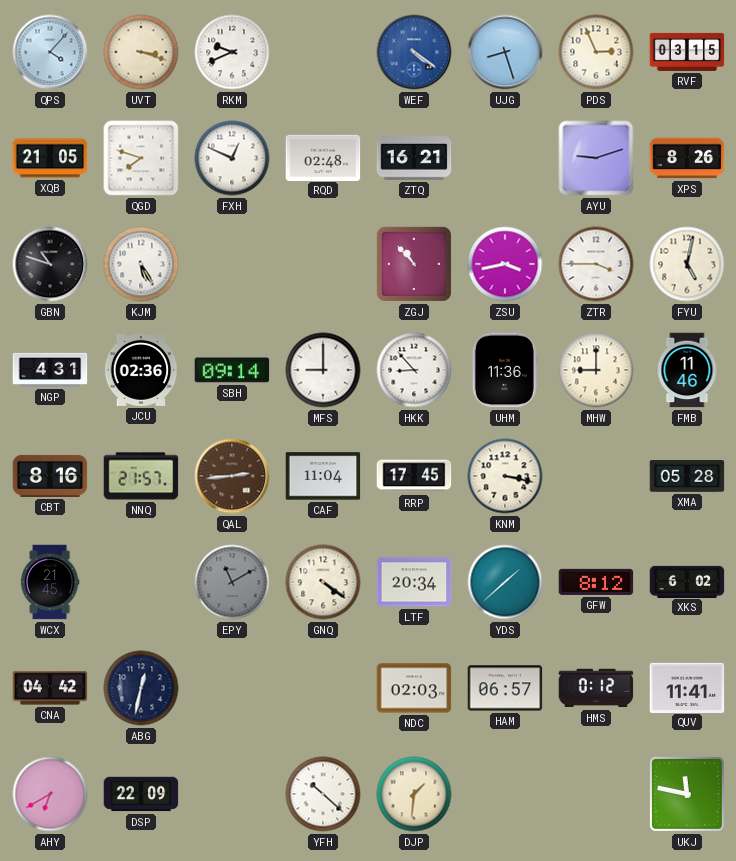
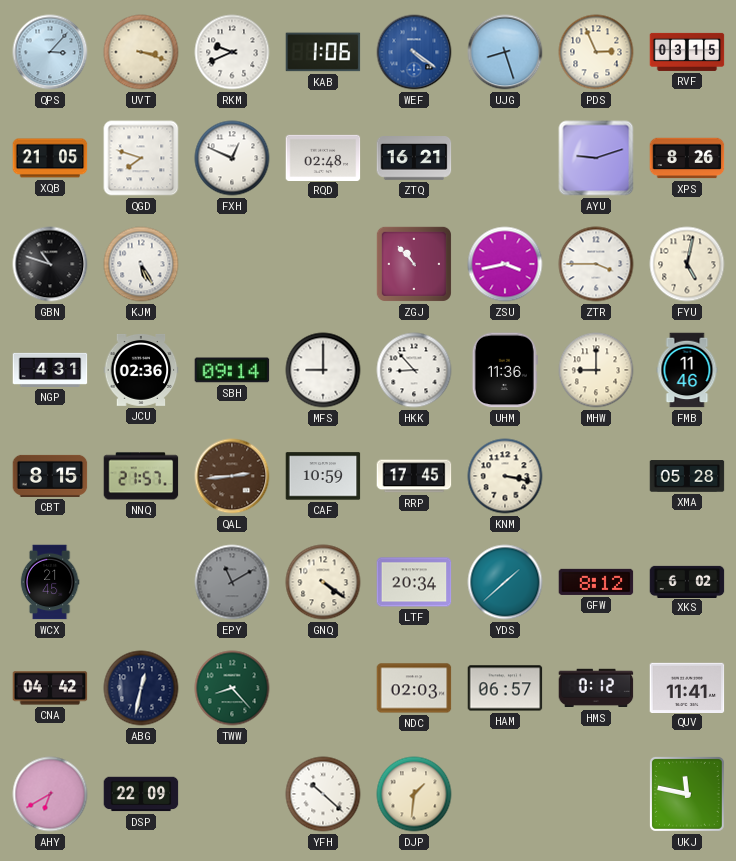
QPS: 4:07 -> 3:07
KAB: none -> 1:06
CBT: 8:16 -> 8:15
CAF: 11:04 -> 10:59
TWW: none -> 8:23
